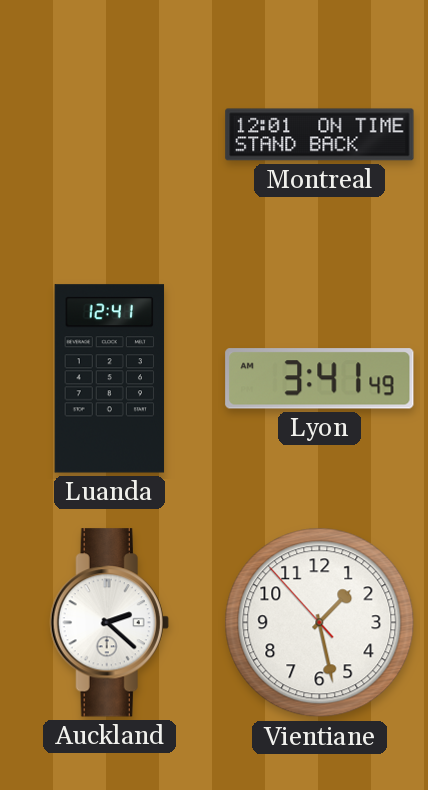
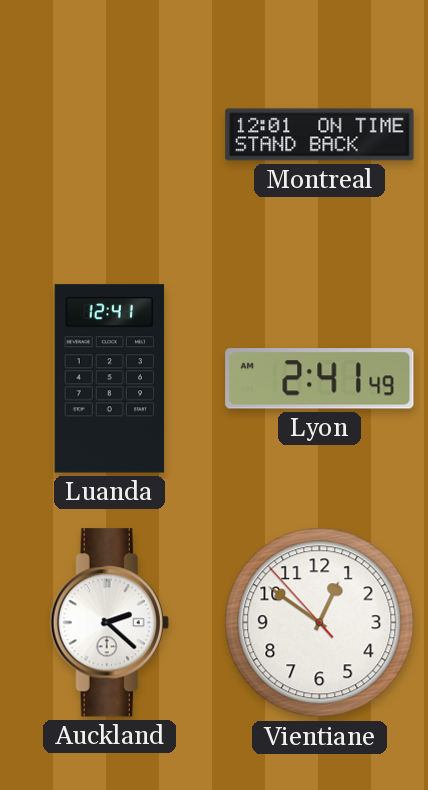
Lyon: 3:41 -> 2:41
Vientiane: 1:27 -> 12:50
